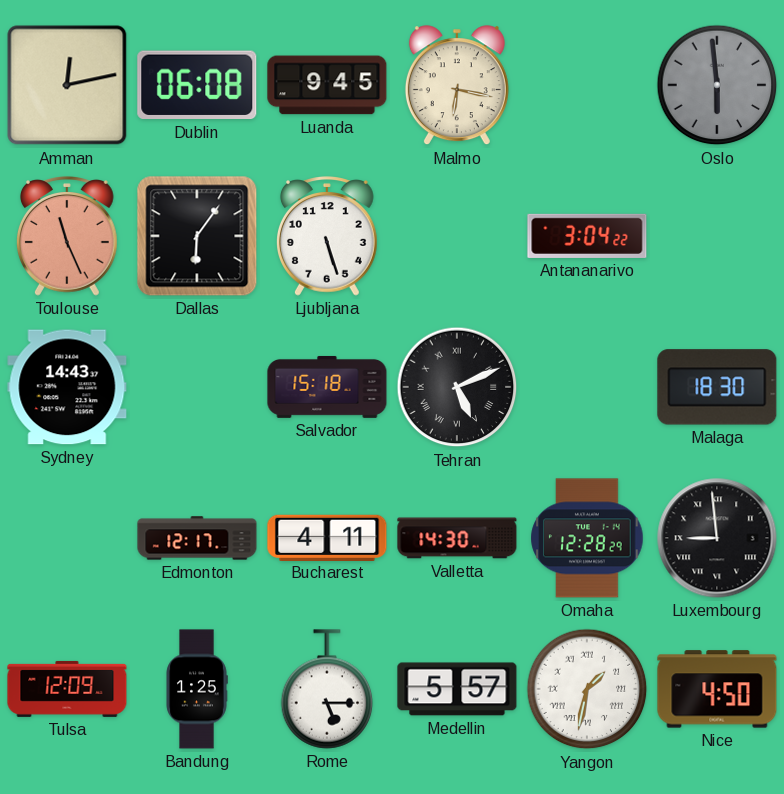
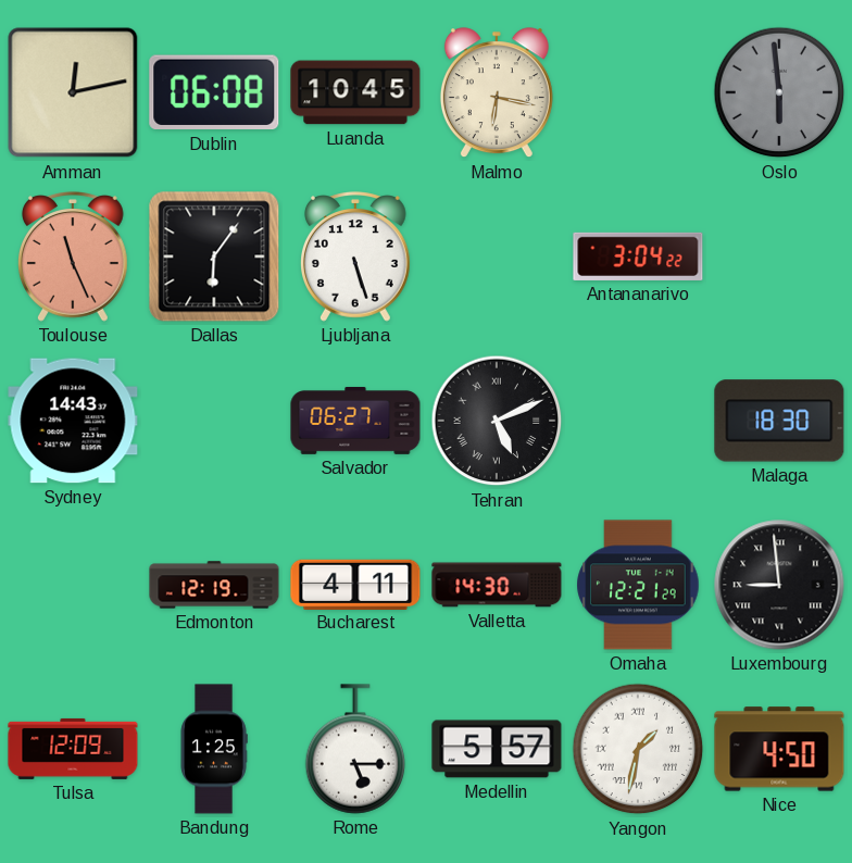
Luanda: 9:45 -> 10:45
Salvador: 15:18 -> 06:27
Edmonton: 12:17 -> 12:19
Omaha: 12:28 -> 12:21
